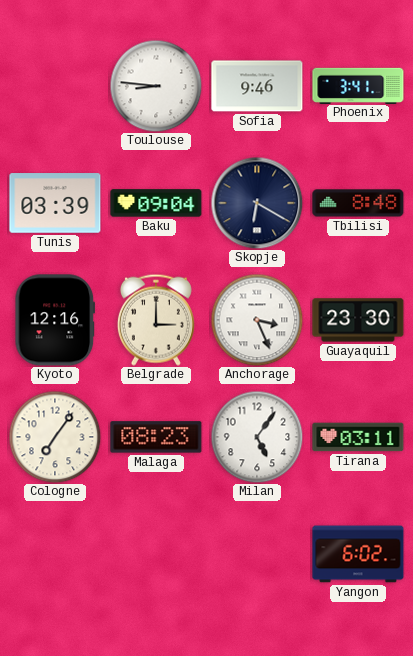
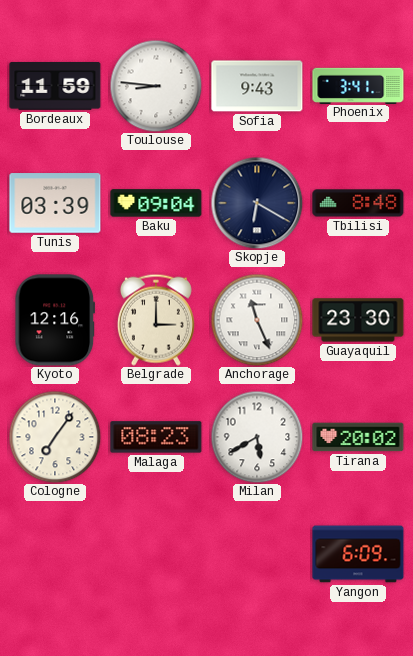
Bordeaux: none -> 11:59
Sofia: 9:46 -> 9:43
Anchorage: 3:26 -> 11:26
Milan: 5:06 -> 5:40
Tirana: 03:11 -> 20:02
Yangon: 6:02 -> 6:09
